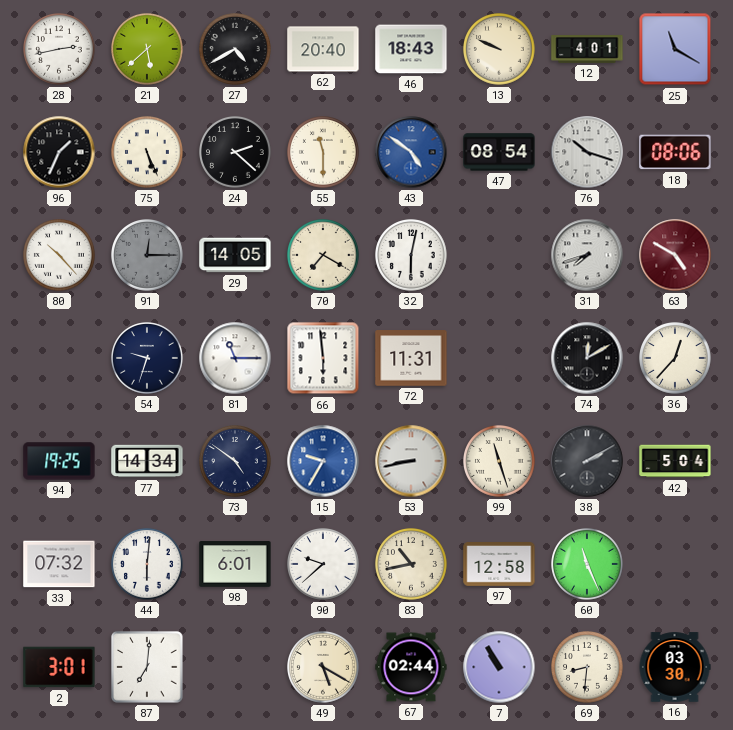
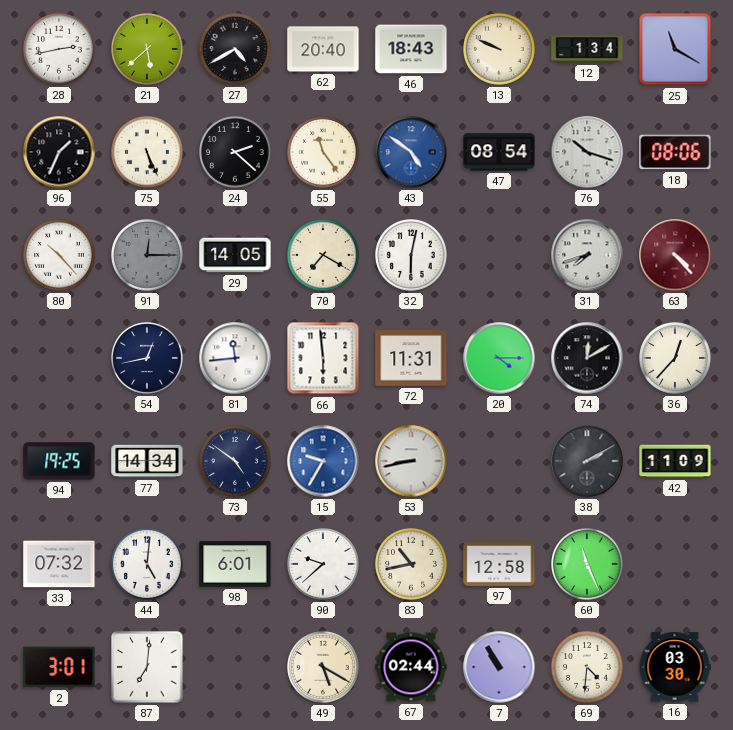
12: 4:01 -> 1:34
55: 11:30 -> 11:24
63: 4:50 -> 4:23
54: 9:33 -> 12:43
81: 11:15 -> 11:44
20: none -> 4:15
99: 11:27 -> none
42: 5:04 -> 11:09
44: 6:01 -> 5:01
69: 8:31 -> 4:31
